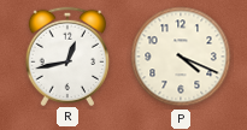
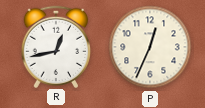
P: 4:19 -> 12:34
